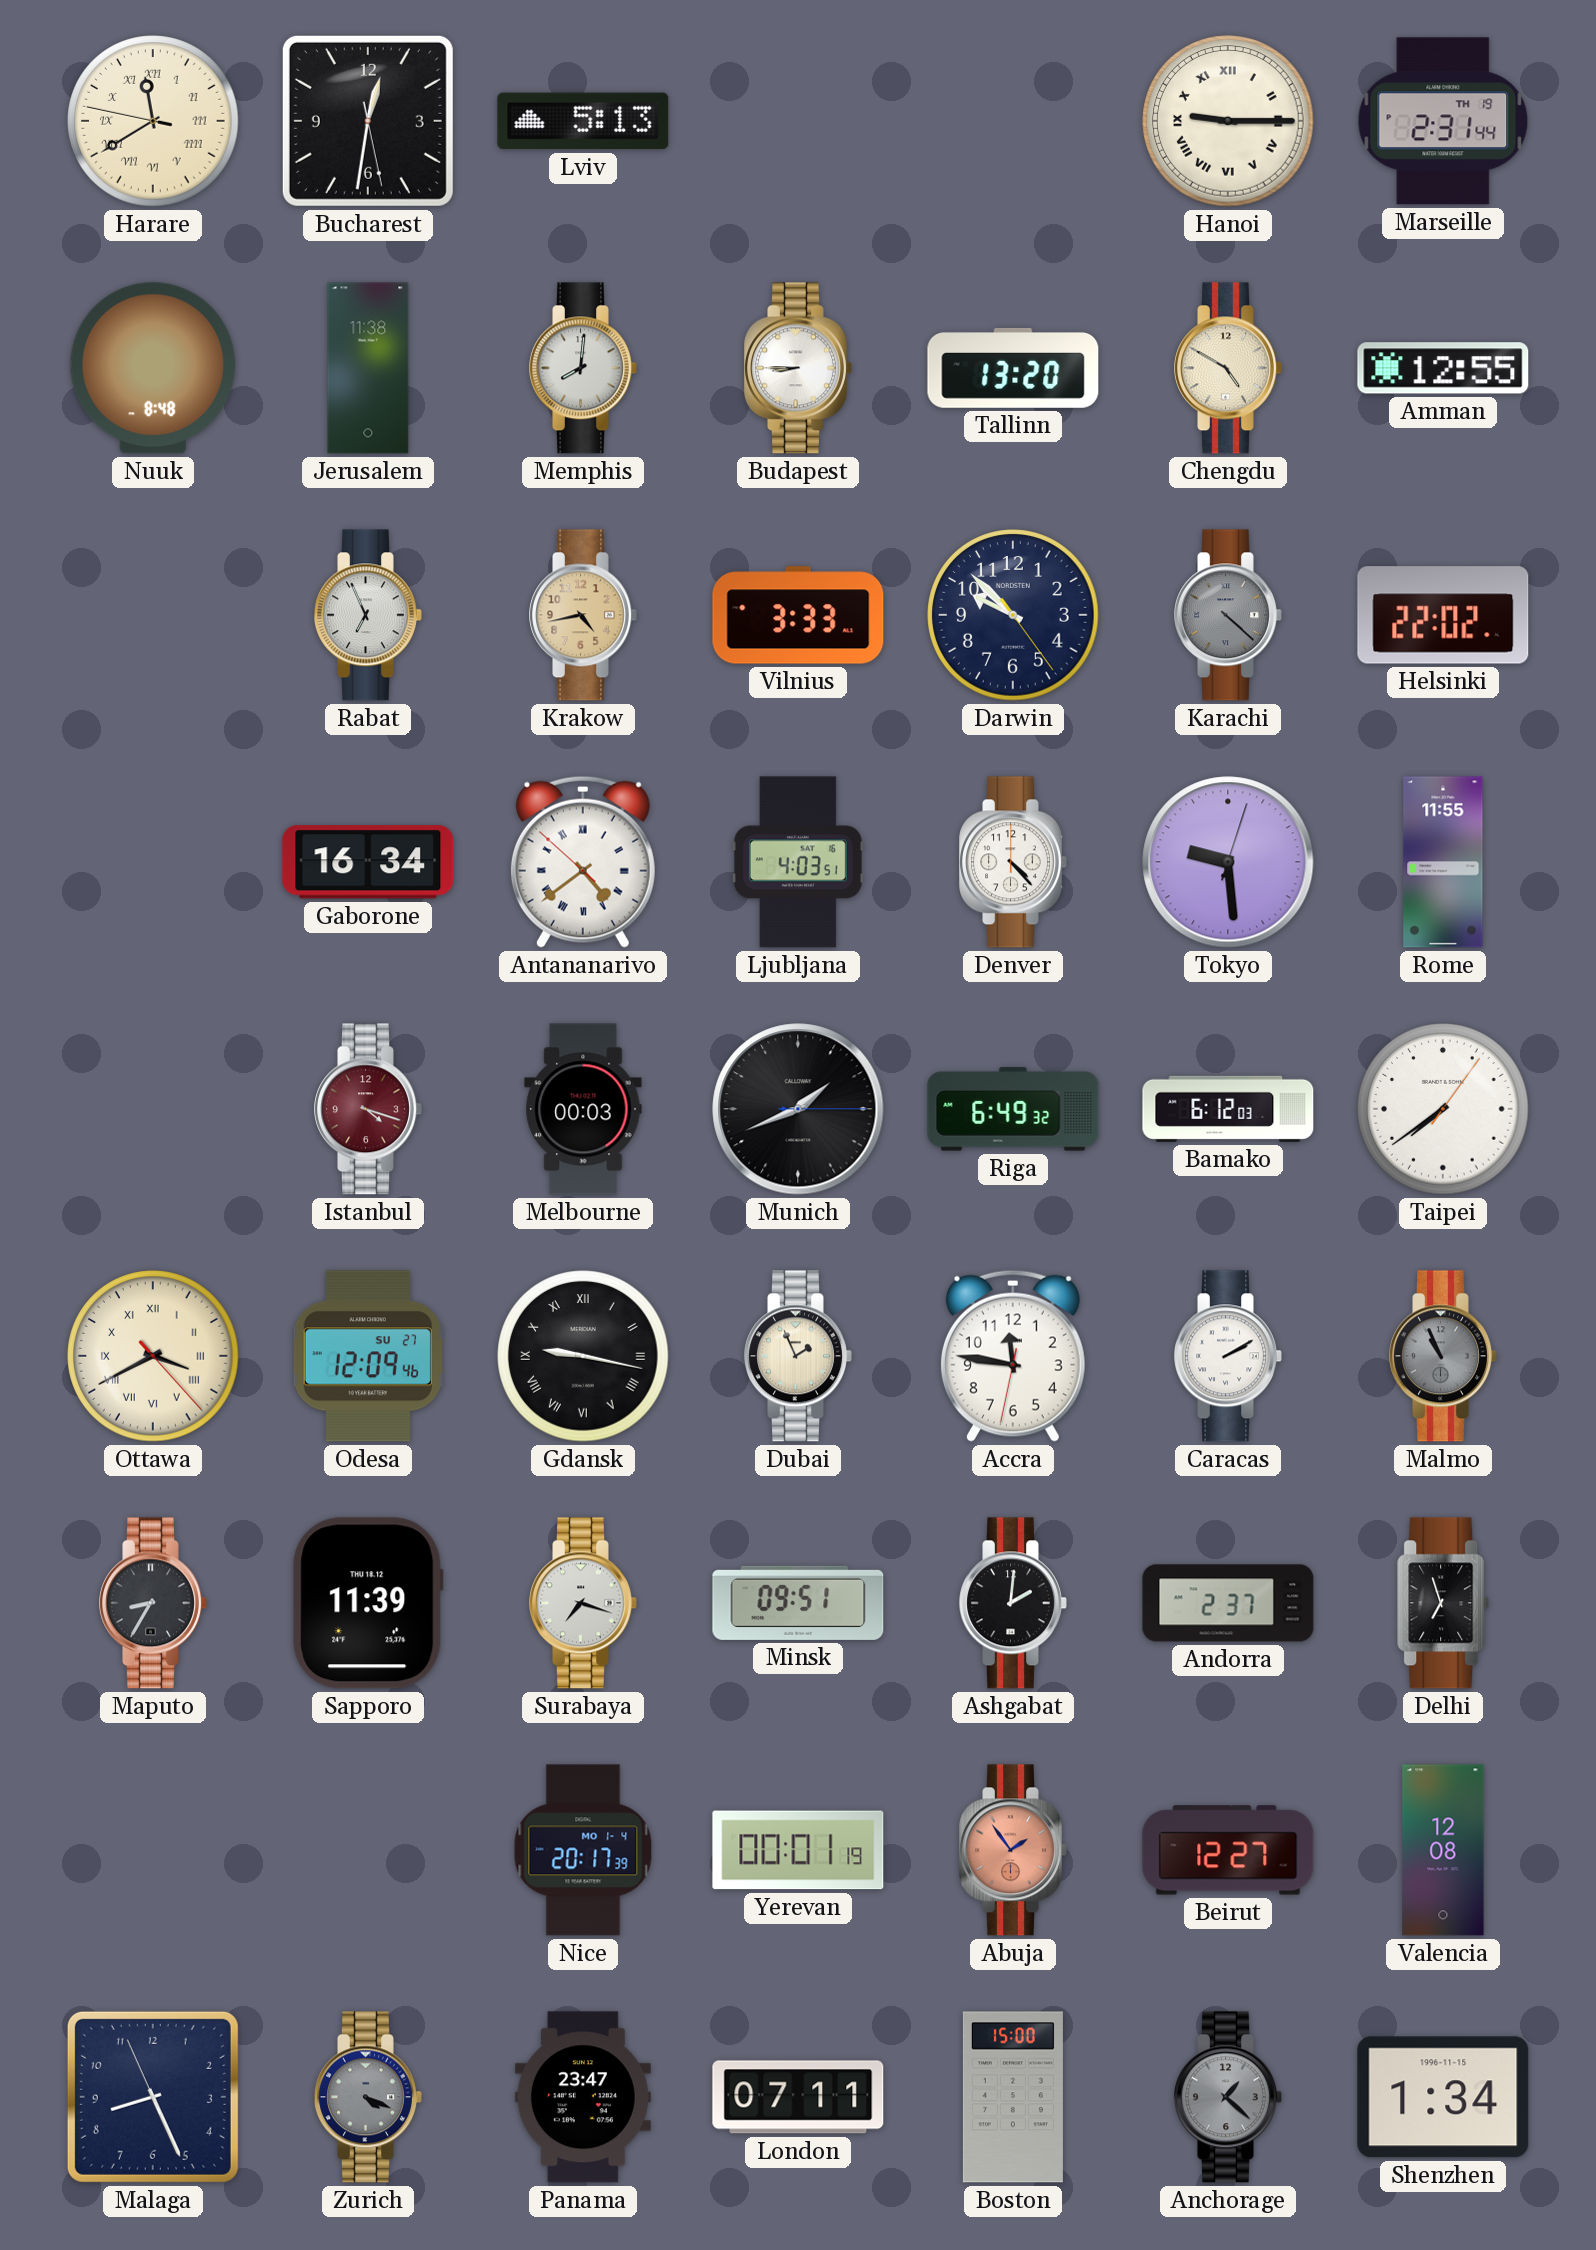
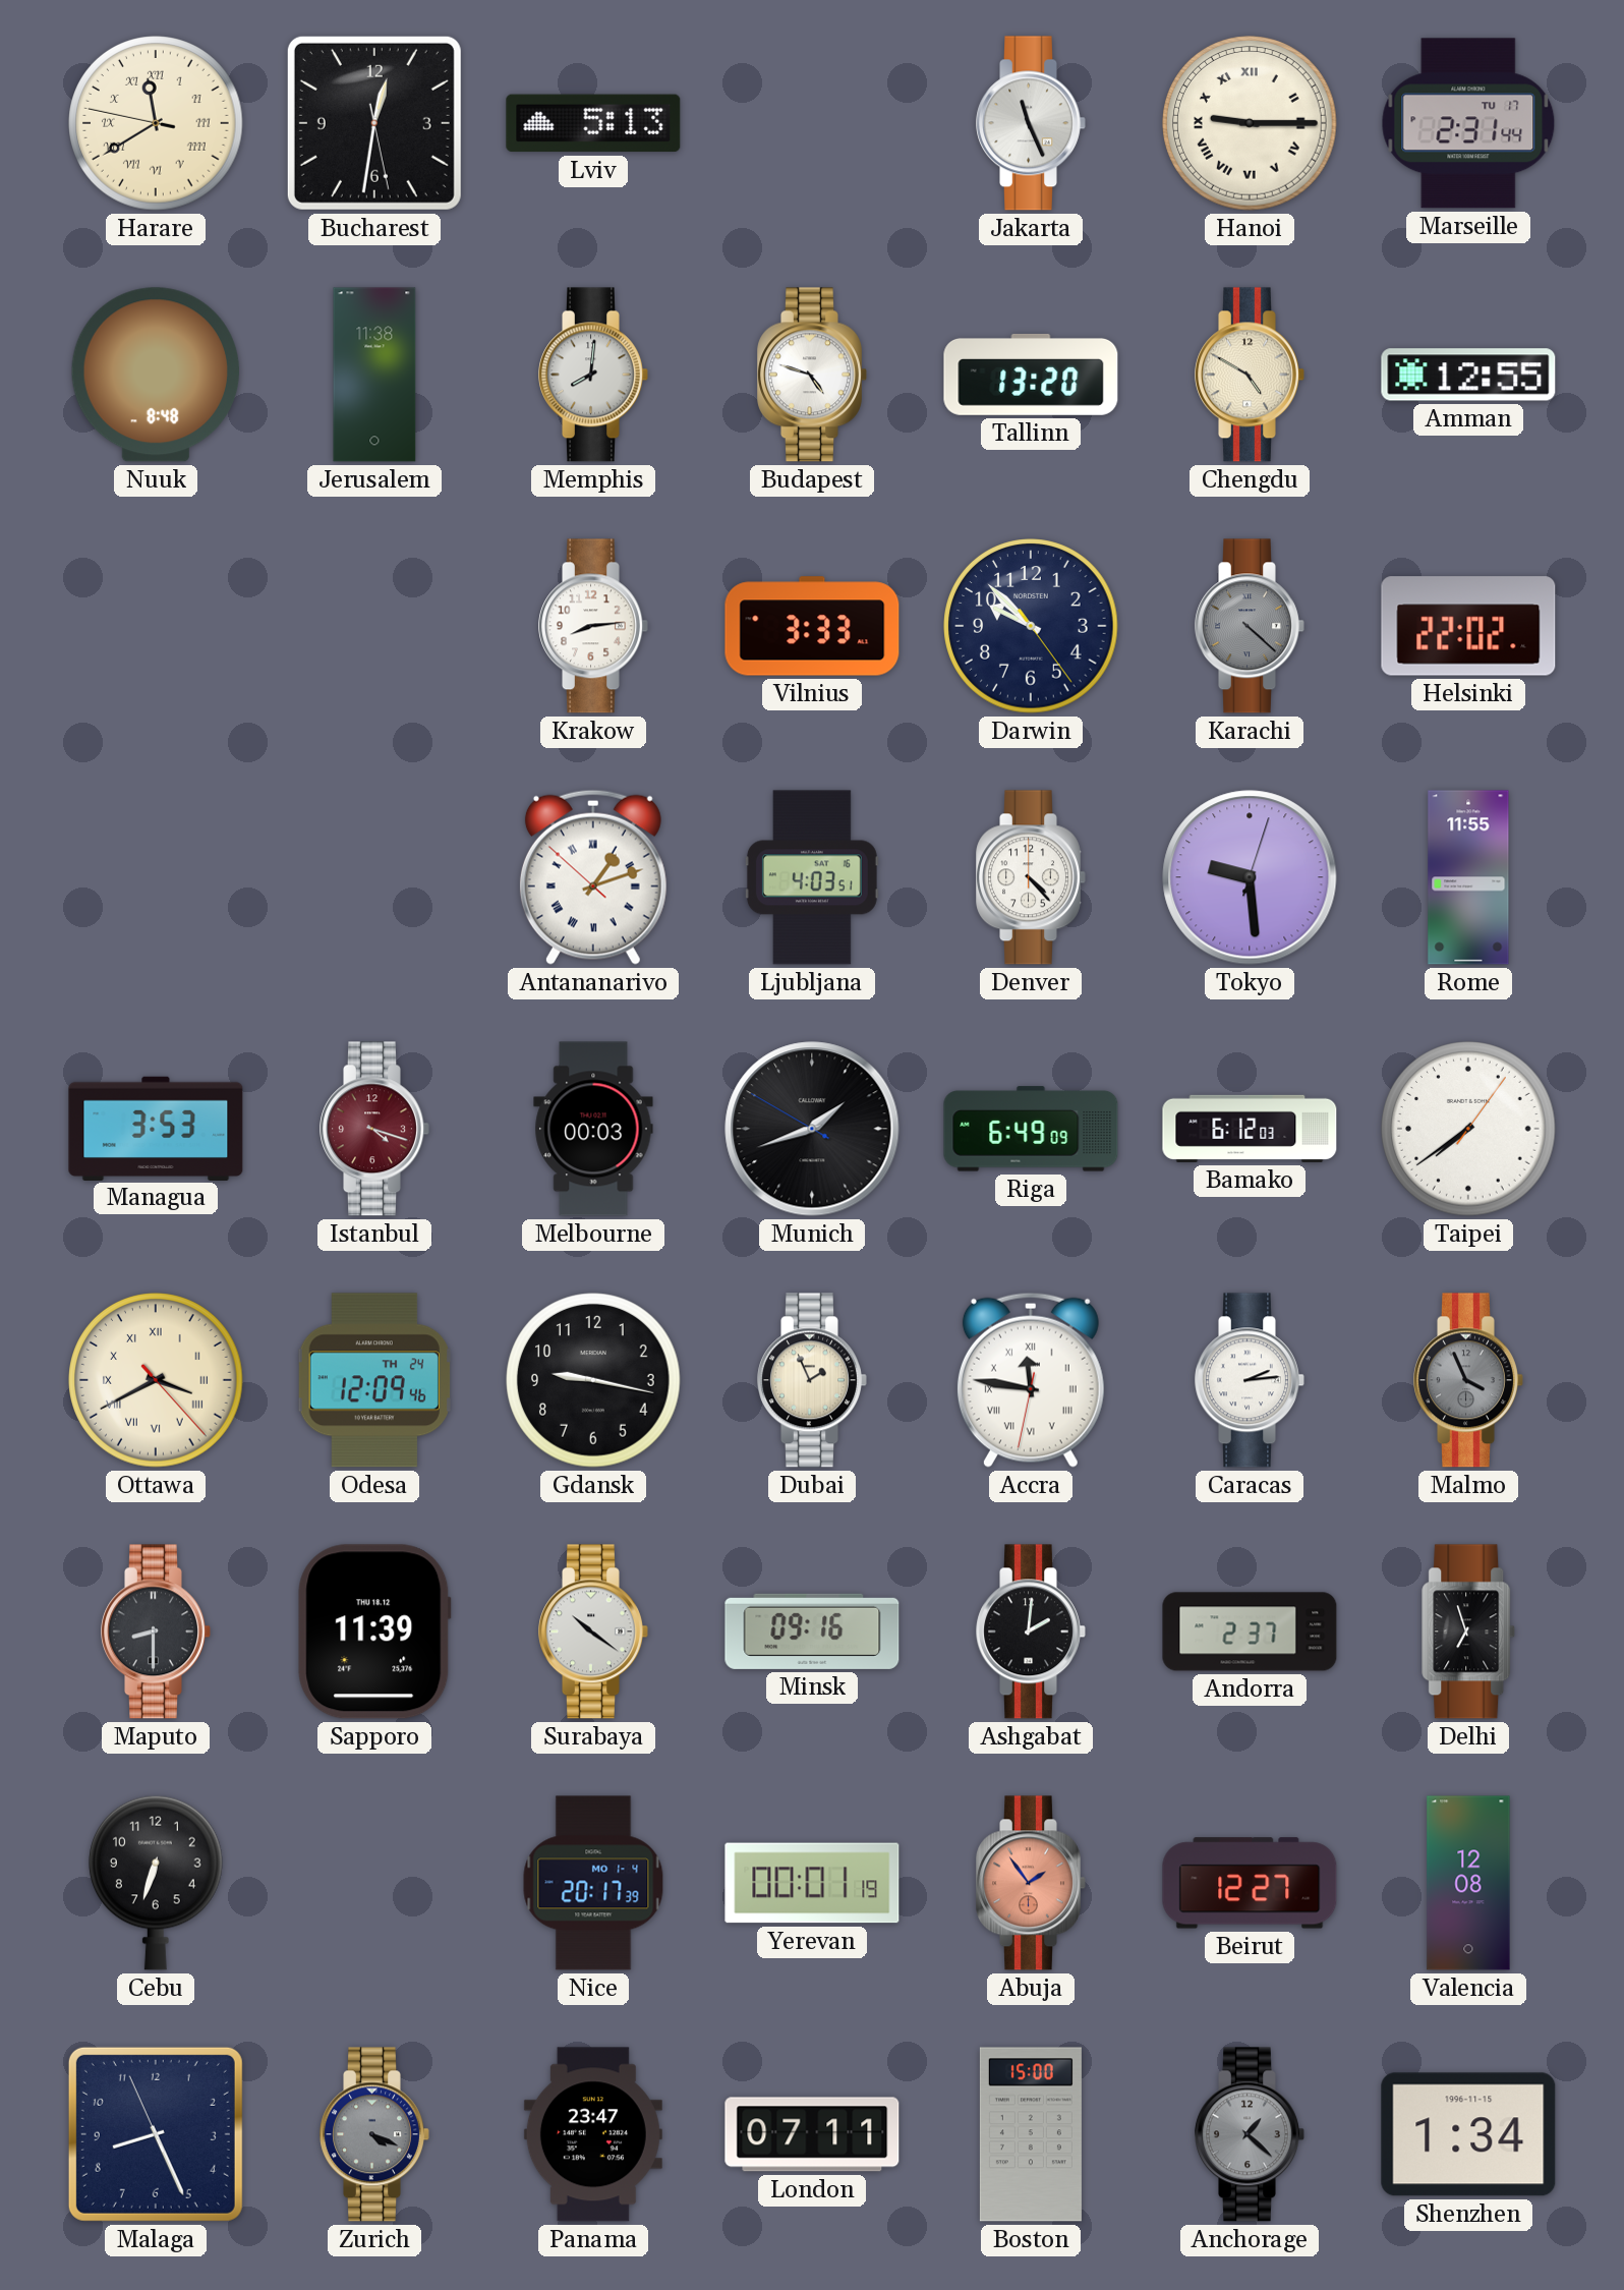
Jakarta: none -> 11:26
Marseille date: TH 19 -> TU 17
Budapest: 8:45 -> 4:48
Rabat: 6:56 -> none
Krakow: 4:43 -> 8:14
Krakow dial: champagne -> white
Gaborone: 16:34 -> none
Antananarivo: 4:38 -> 1:11
Managua: none -> 3:53
Munich: 1:41:15 -> 1:41:50
Riga: 6:49:32 -> 6:49:09
Odesa date: SU 27 -> TH 24
Gdansk numerals: Roman -> Arabic
Accra numerals: Arabic -> Roman
Caracas: 2:10 -> 2:14
Malmo: 10:56 -> 3:56
Maputo: 8:35 -> 8:30
Surabaya: 7:18 -> 10:21
Minsk: 09:51 -> 09:16
Cebu: none -> 6:33
